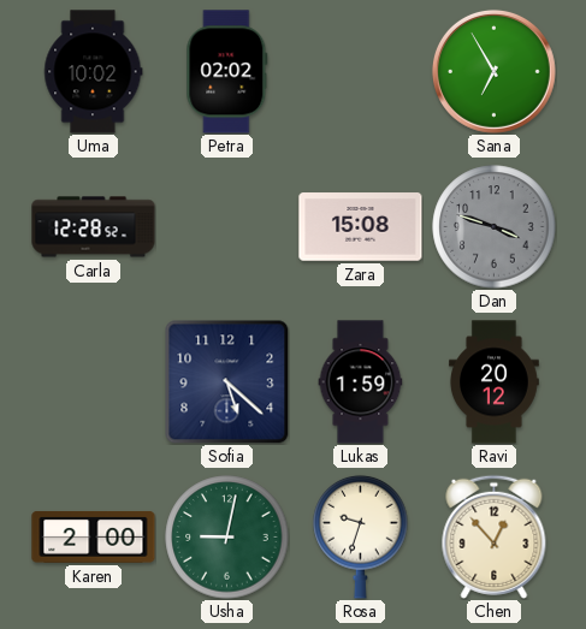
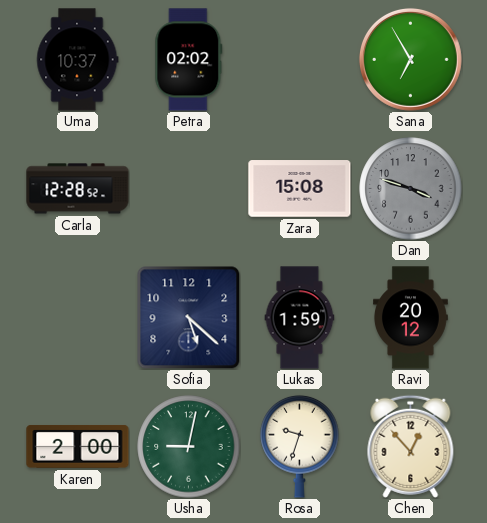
Uma: 10:02 -> 10:37
